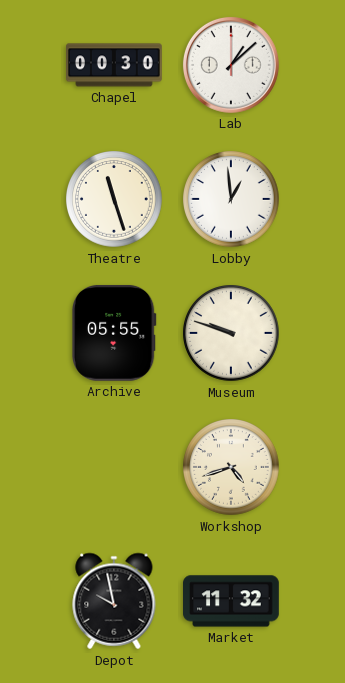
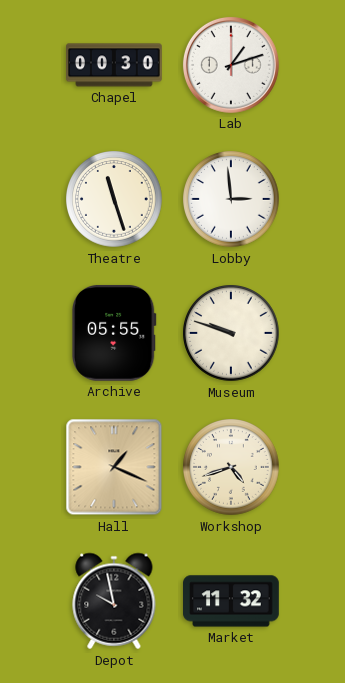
Lab: 1:08 -> 1:12
Lobby: 12:59 -> 2:59
Hall: none -> 1:19
